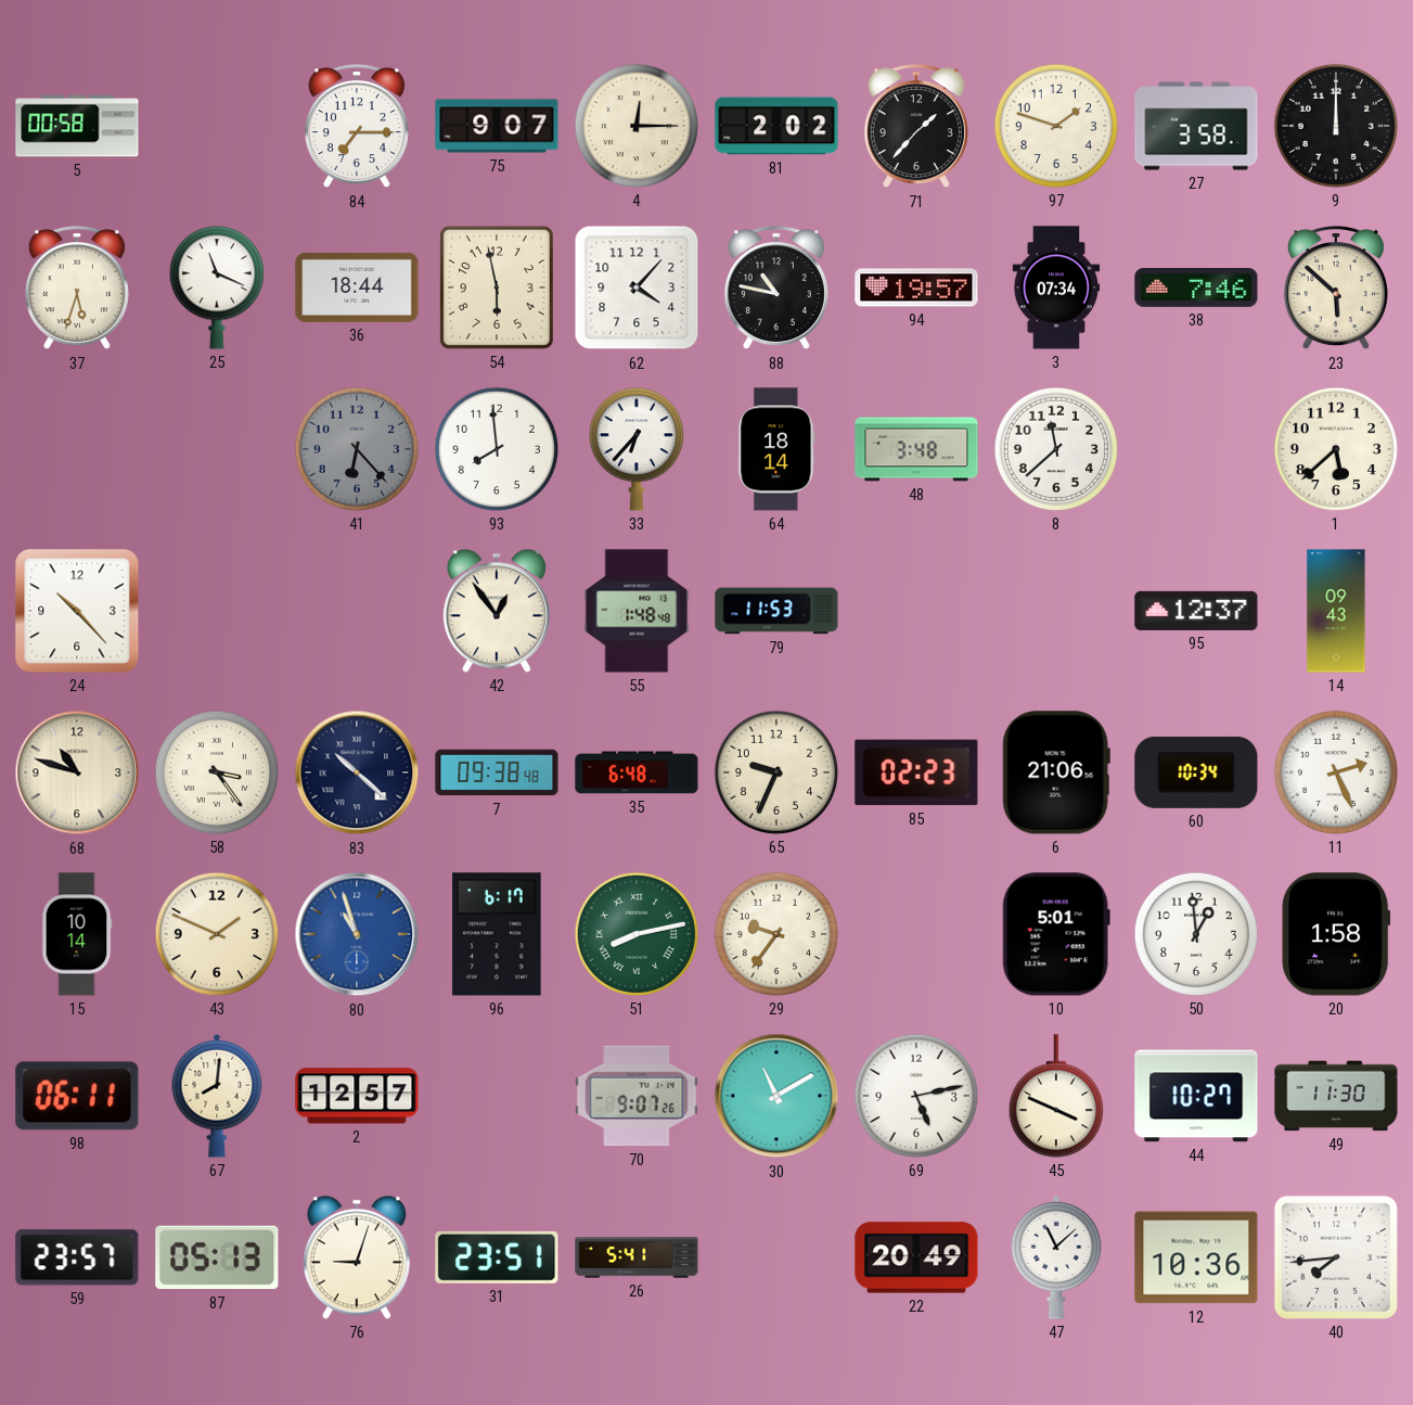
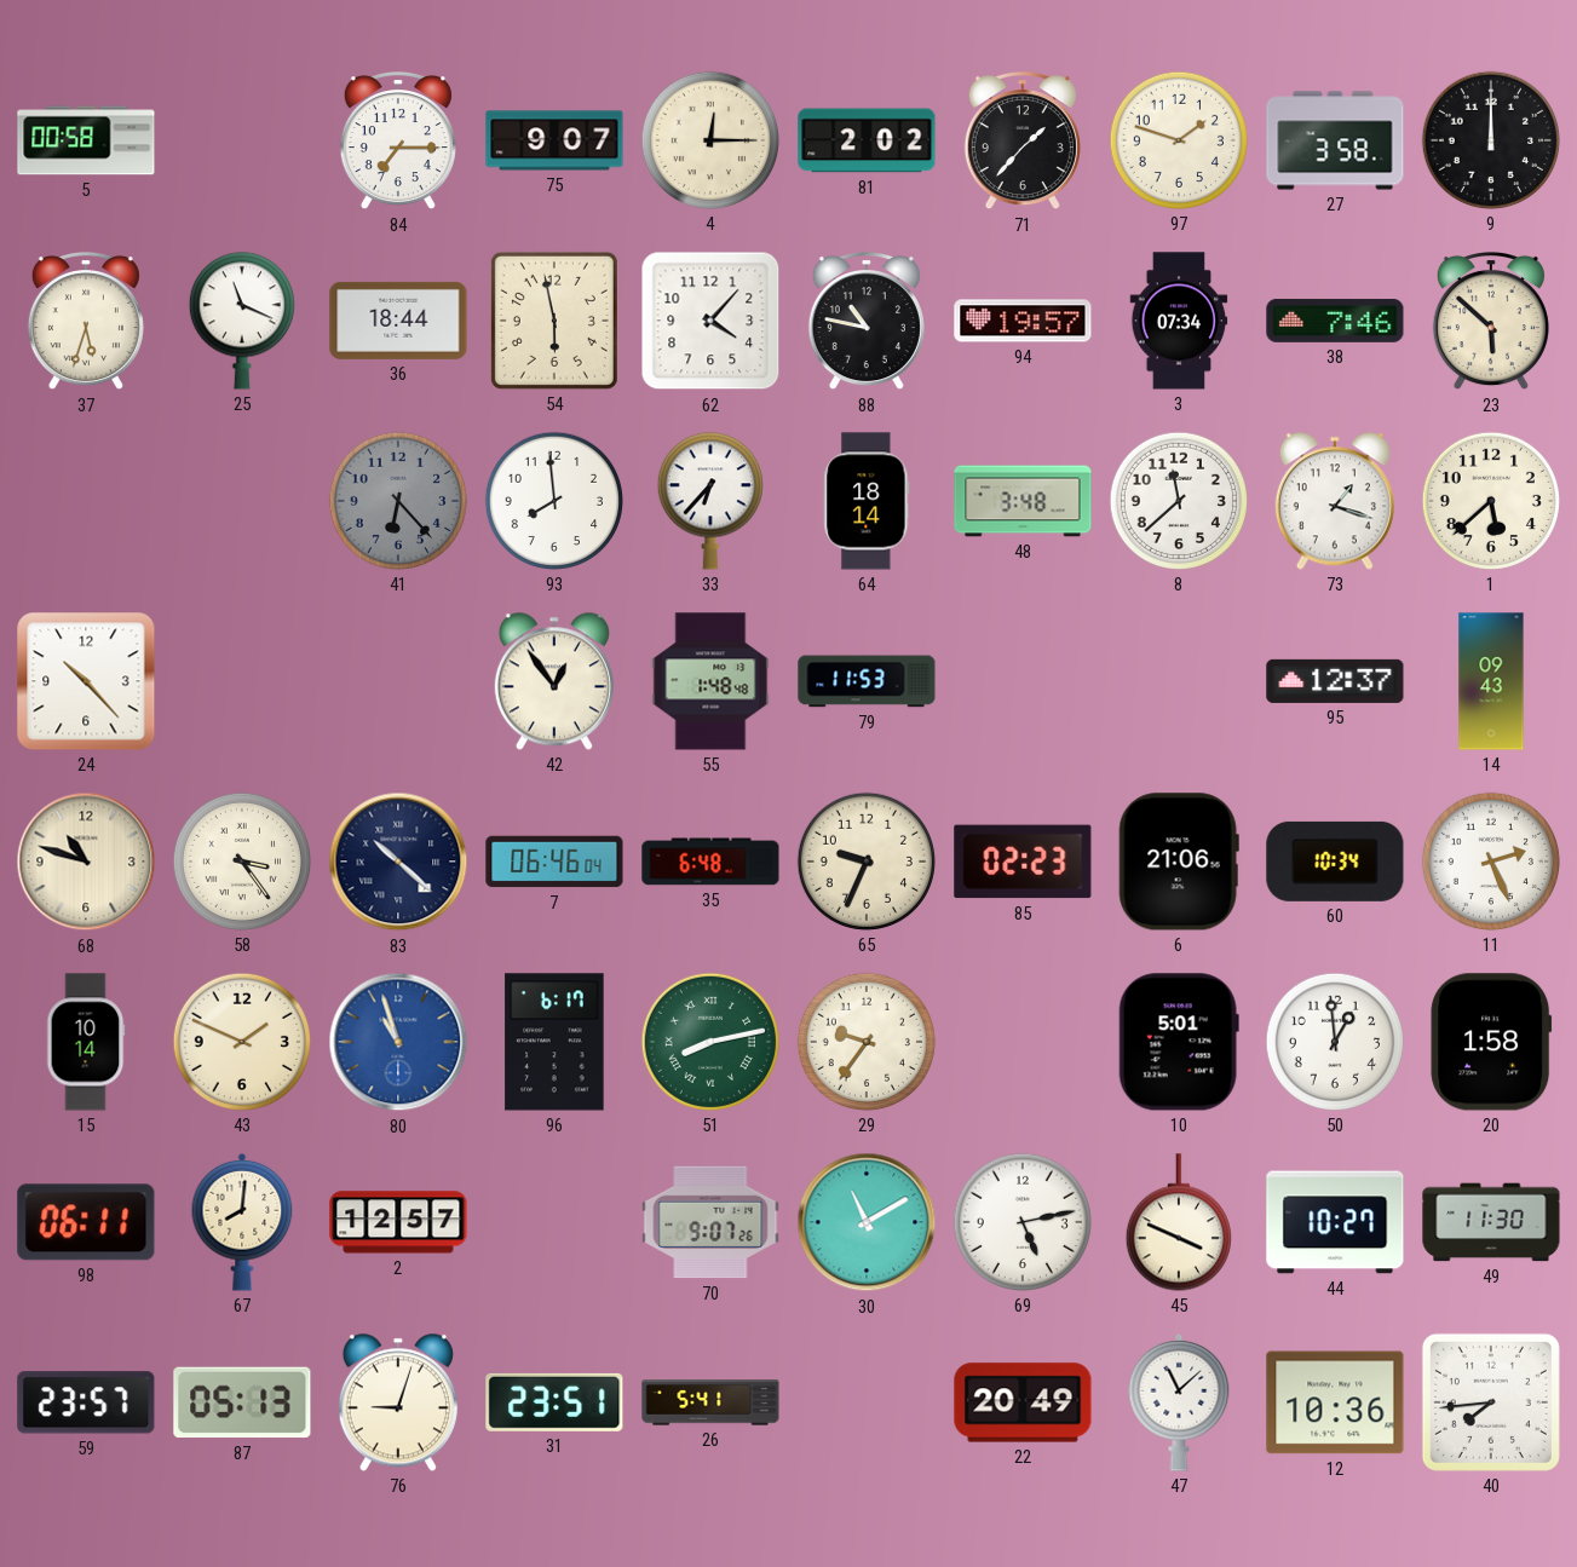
73: none -> 1:18
7: 09:38 -> 06:46
